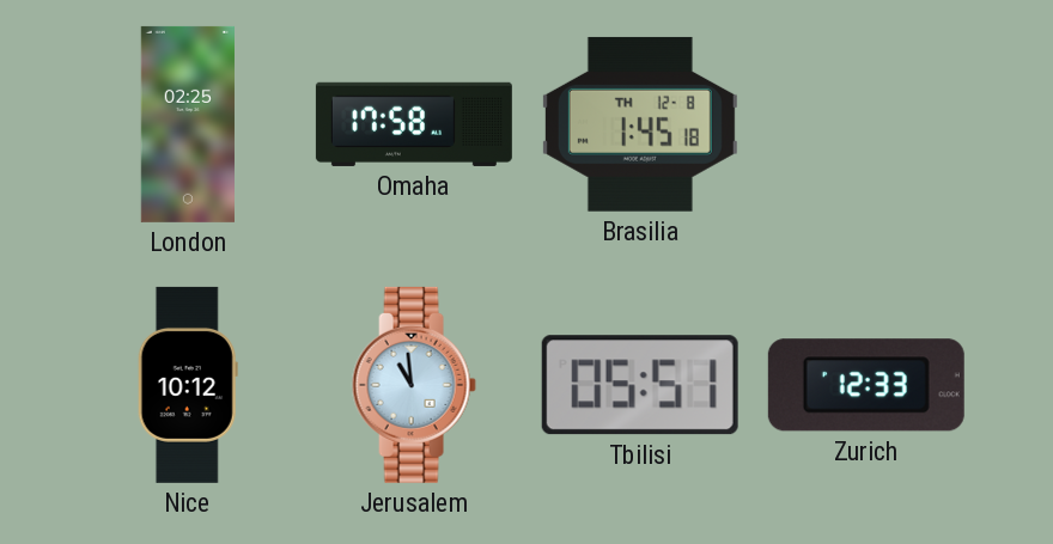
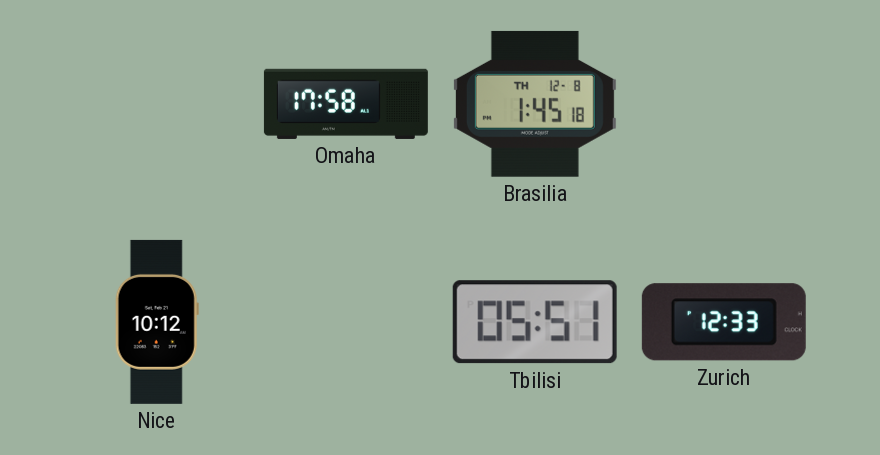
London: 02:25 -> none
Jerusalem: 10:59 -> none
